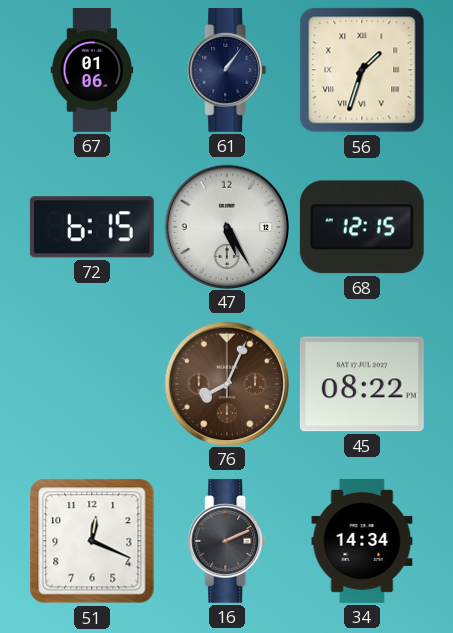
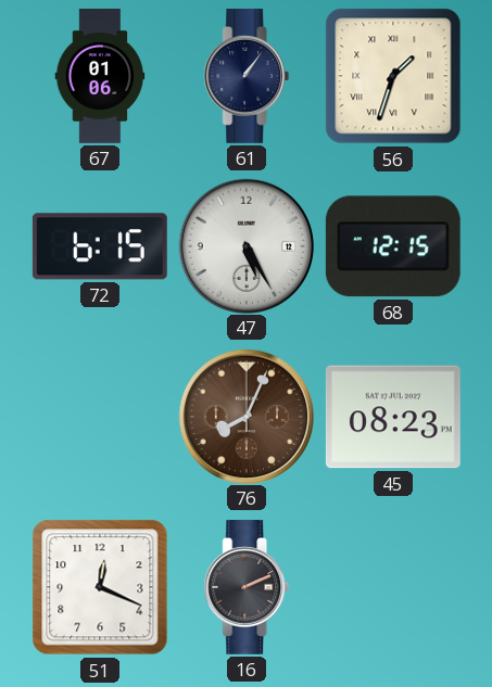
45: 08:22 -> 08:23
34: 14:34 -> none
